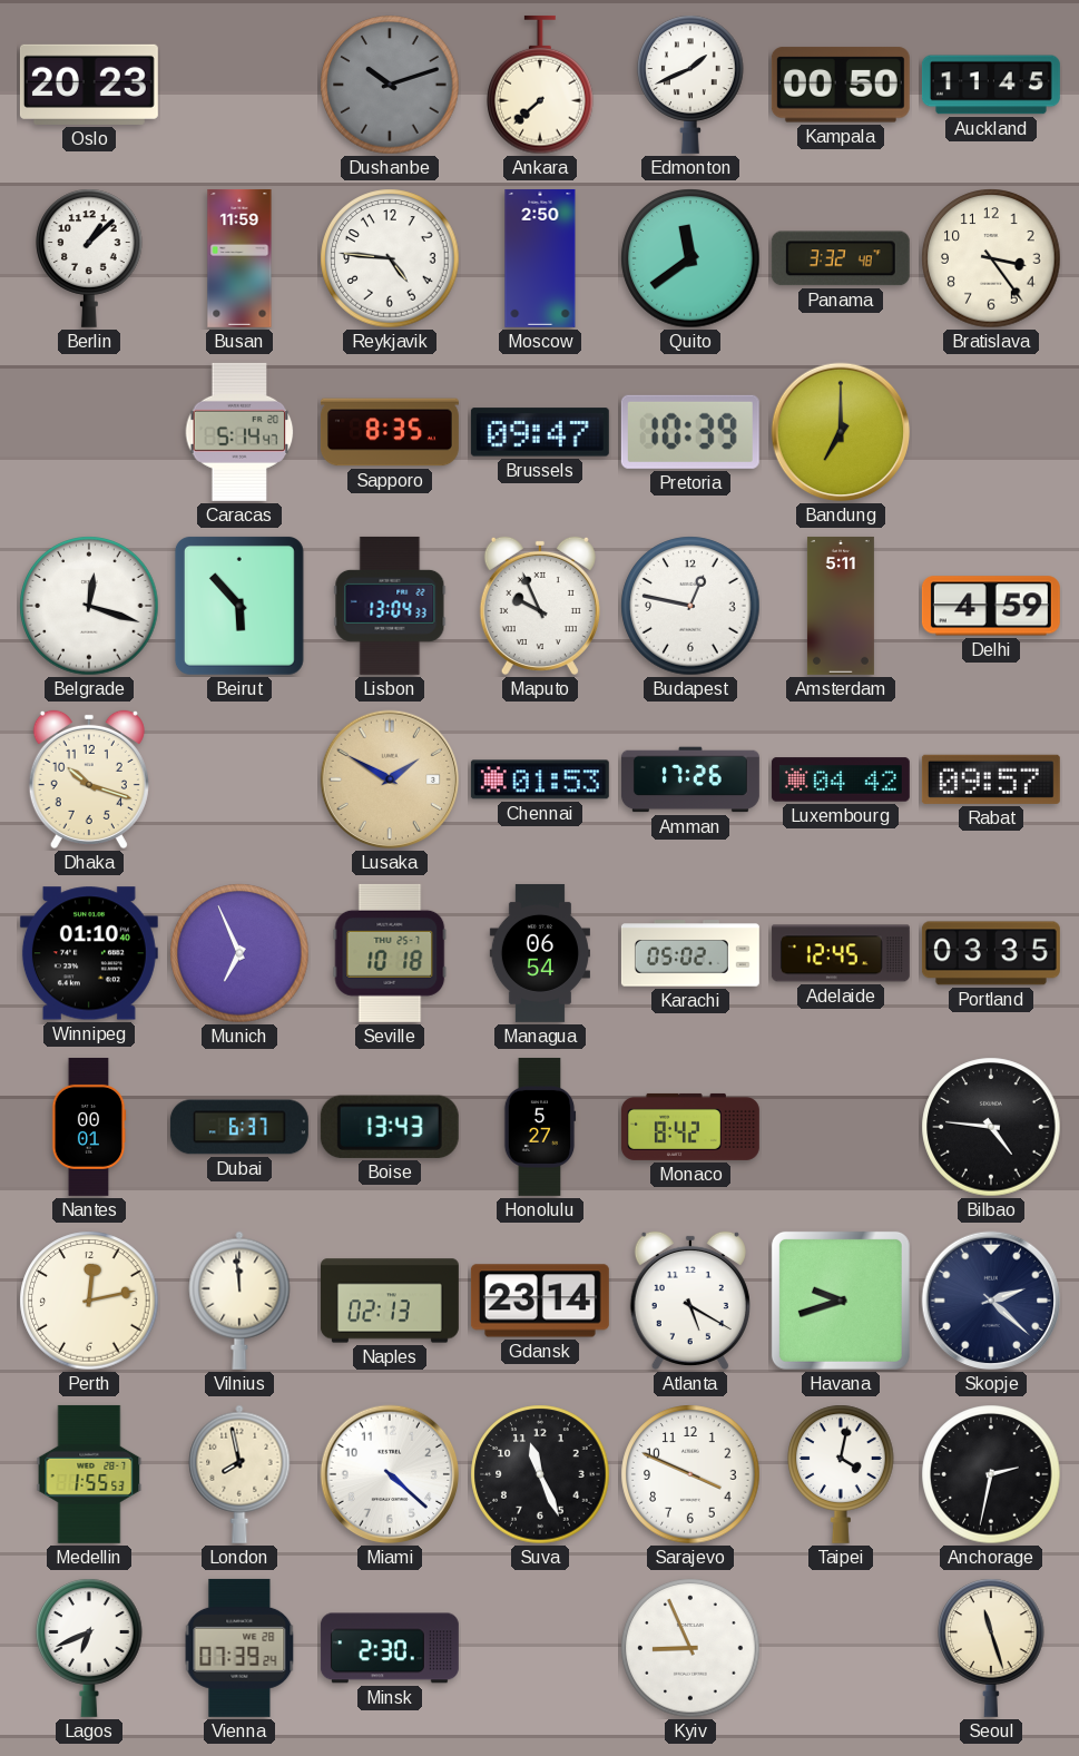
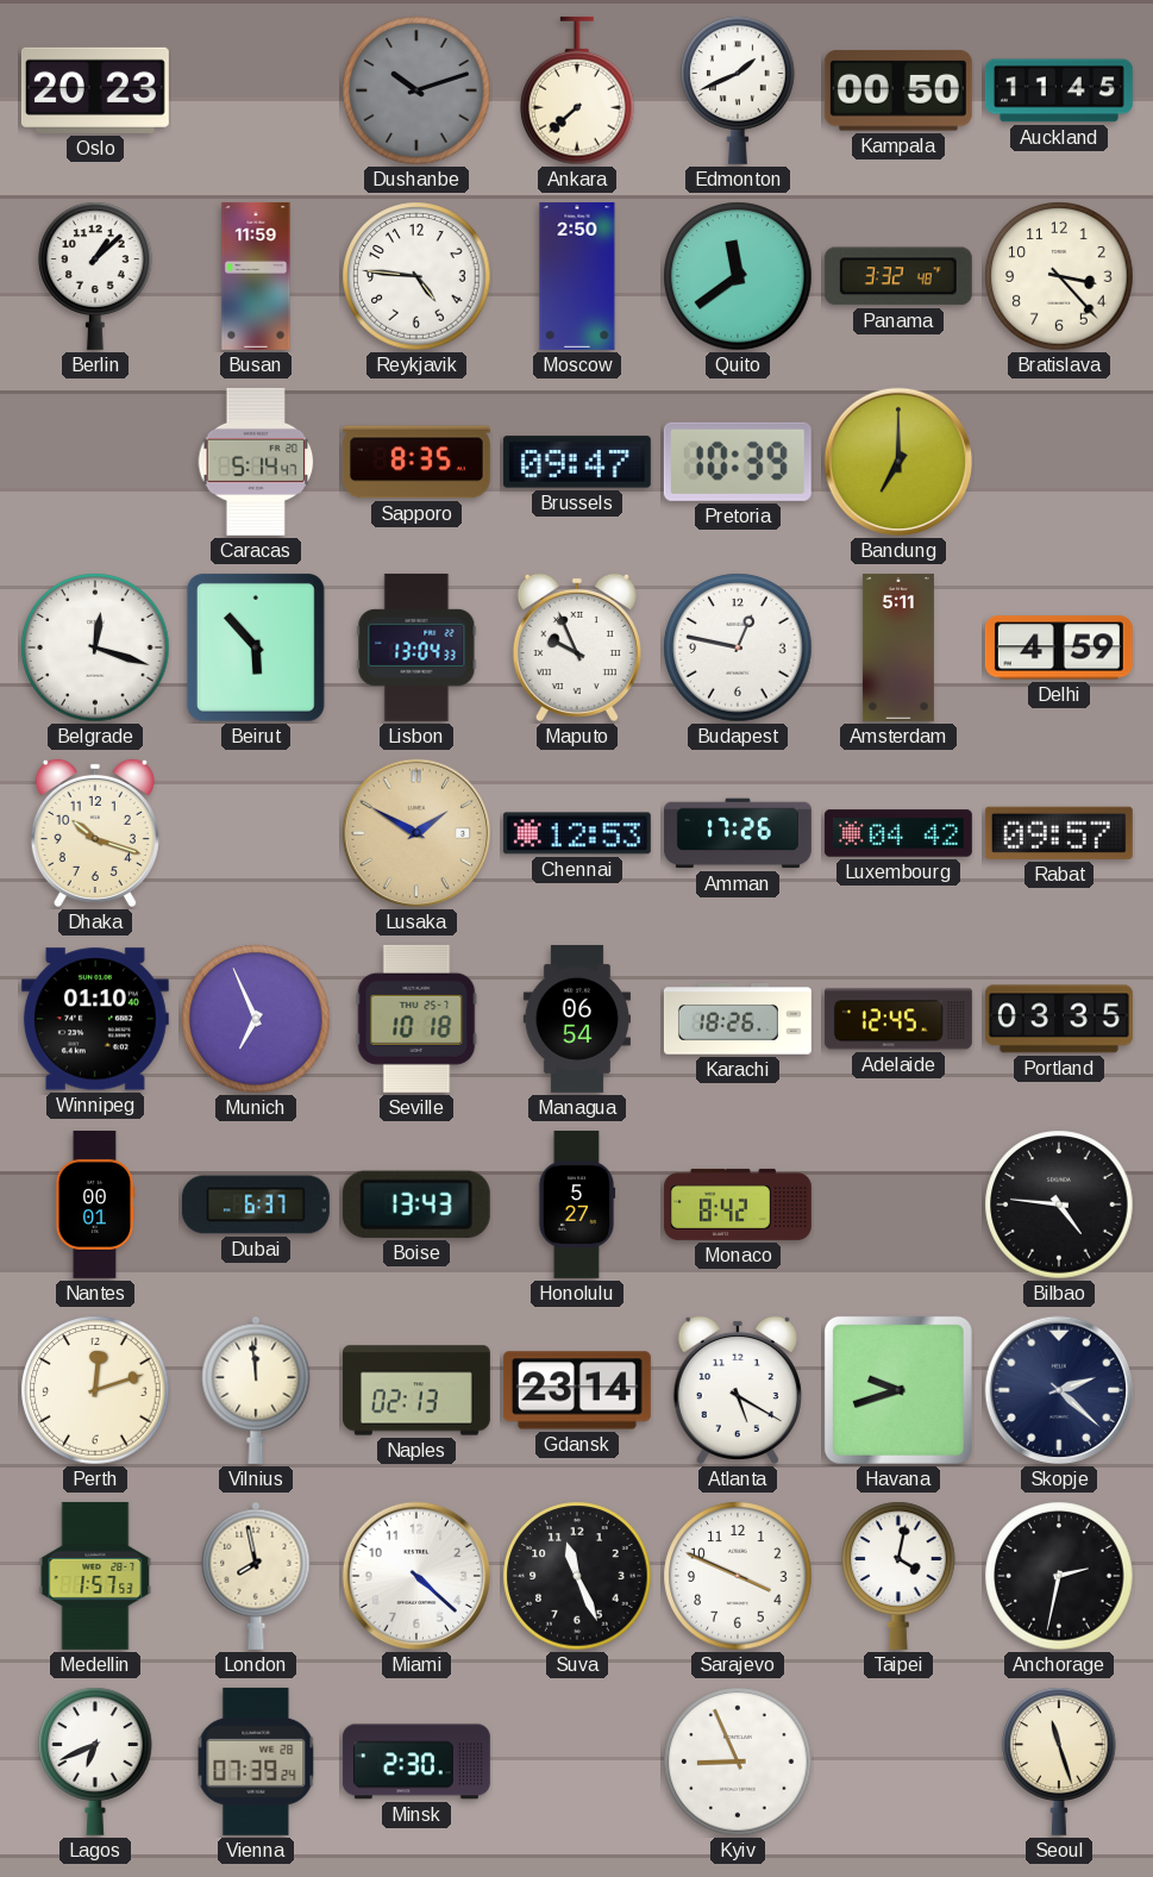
Bratislava: 3:24 -> 3:23
Chennai: 01:53 -> 12:53
Karachi: 05:02 -> 18:26
Perth: 12:13 -> 12:12
Medellin: 1:55 -> 1:57
